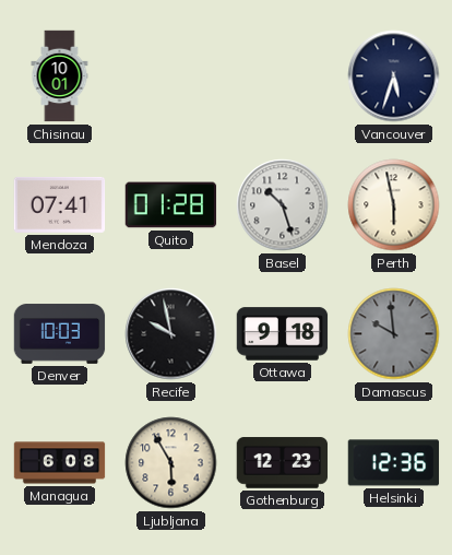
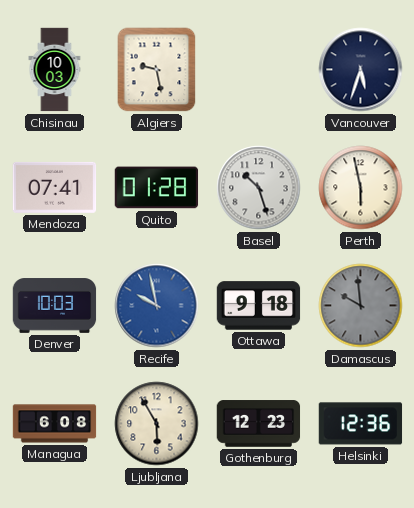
Chisinau: 10:01 -> 10:03
Algiers: none -> 9:28
Recife dial: black -> blue
